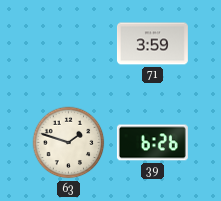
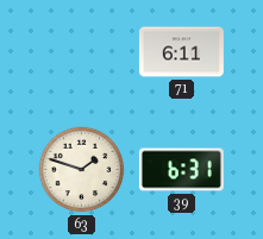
71: 3:59 -> 6:11
39: 6:26 -> 6:31
